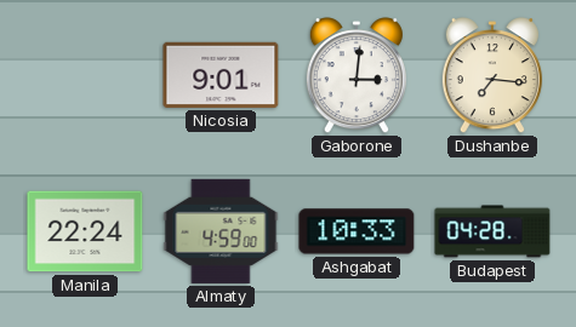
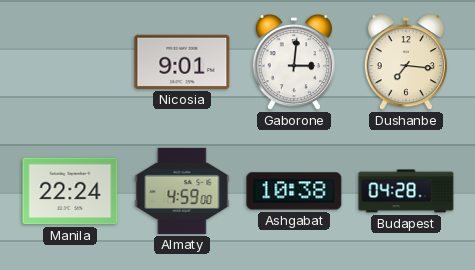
Ashgabat: 10:33 -> 10:38
